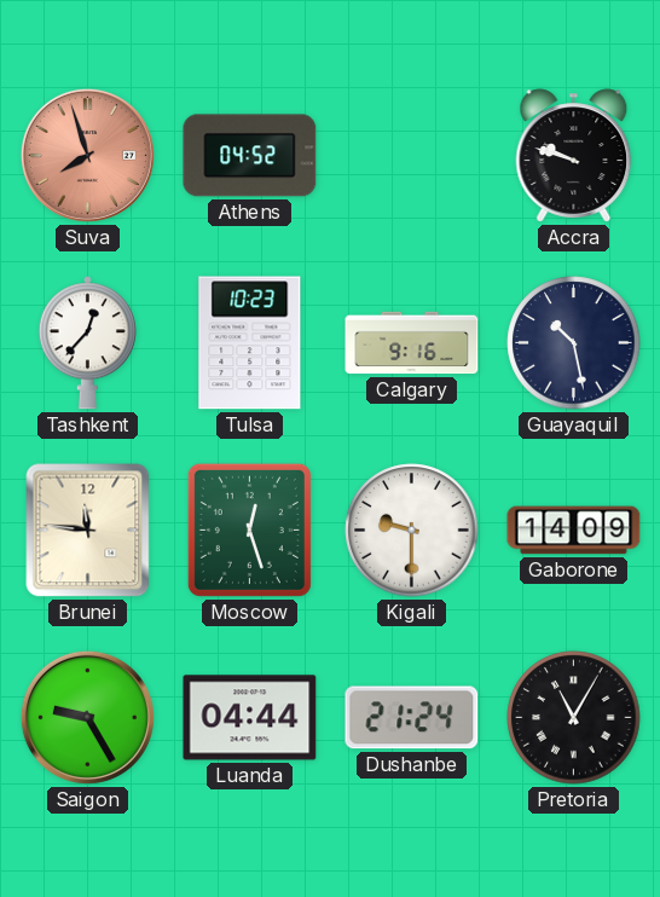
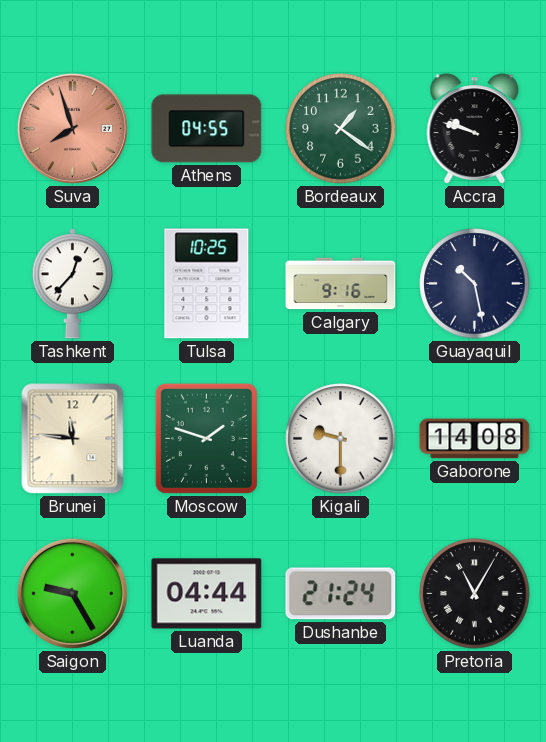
Athens: 04:52 -> 04:55
Bordeaux: none -> 1:21
Tulsa: 10:23 -> 10:25
Moscow: 12:27 -> 1:48
Gaborone: 14:09 -> 14:08
